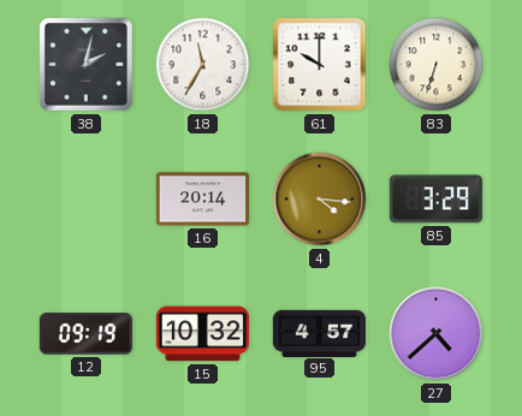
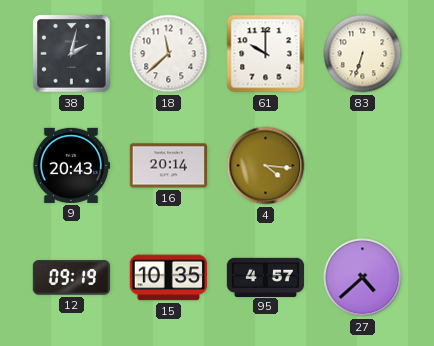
18: 11:35 -> 11:38
9: none -> 20:43
85: 3:29 -> none
15: 10:32 -> 10:35
